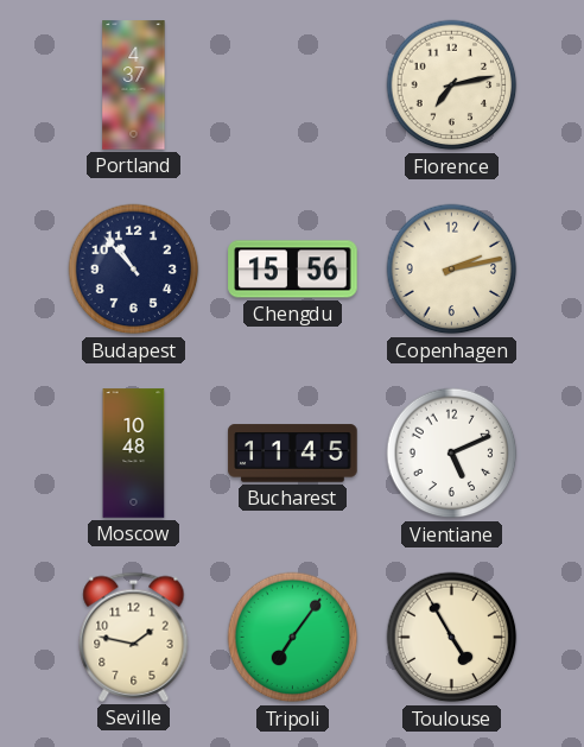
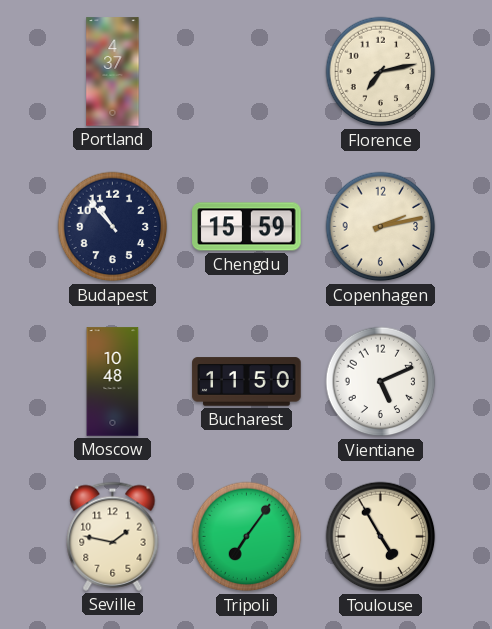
Chengdu: 15:56 -> 15:59
Bucharest: 11:45 -> 11:50
